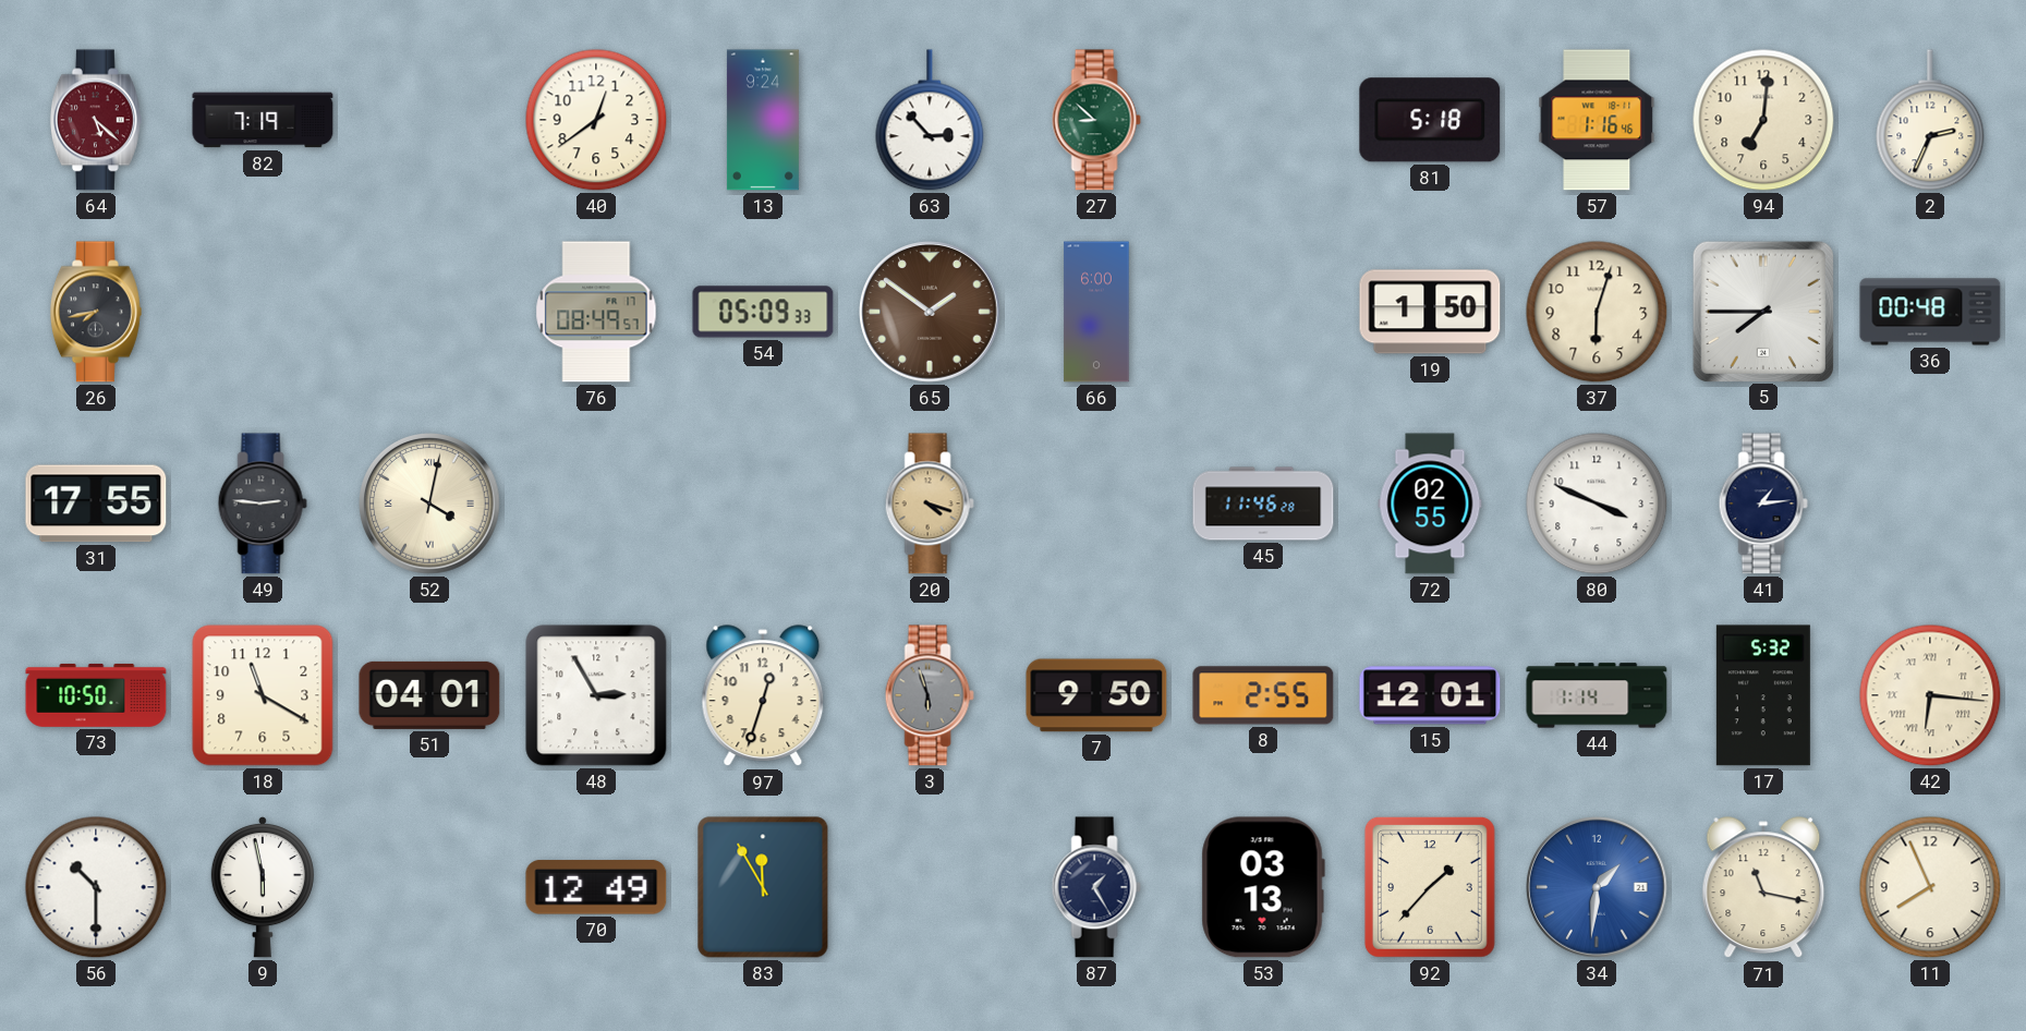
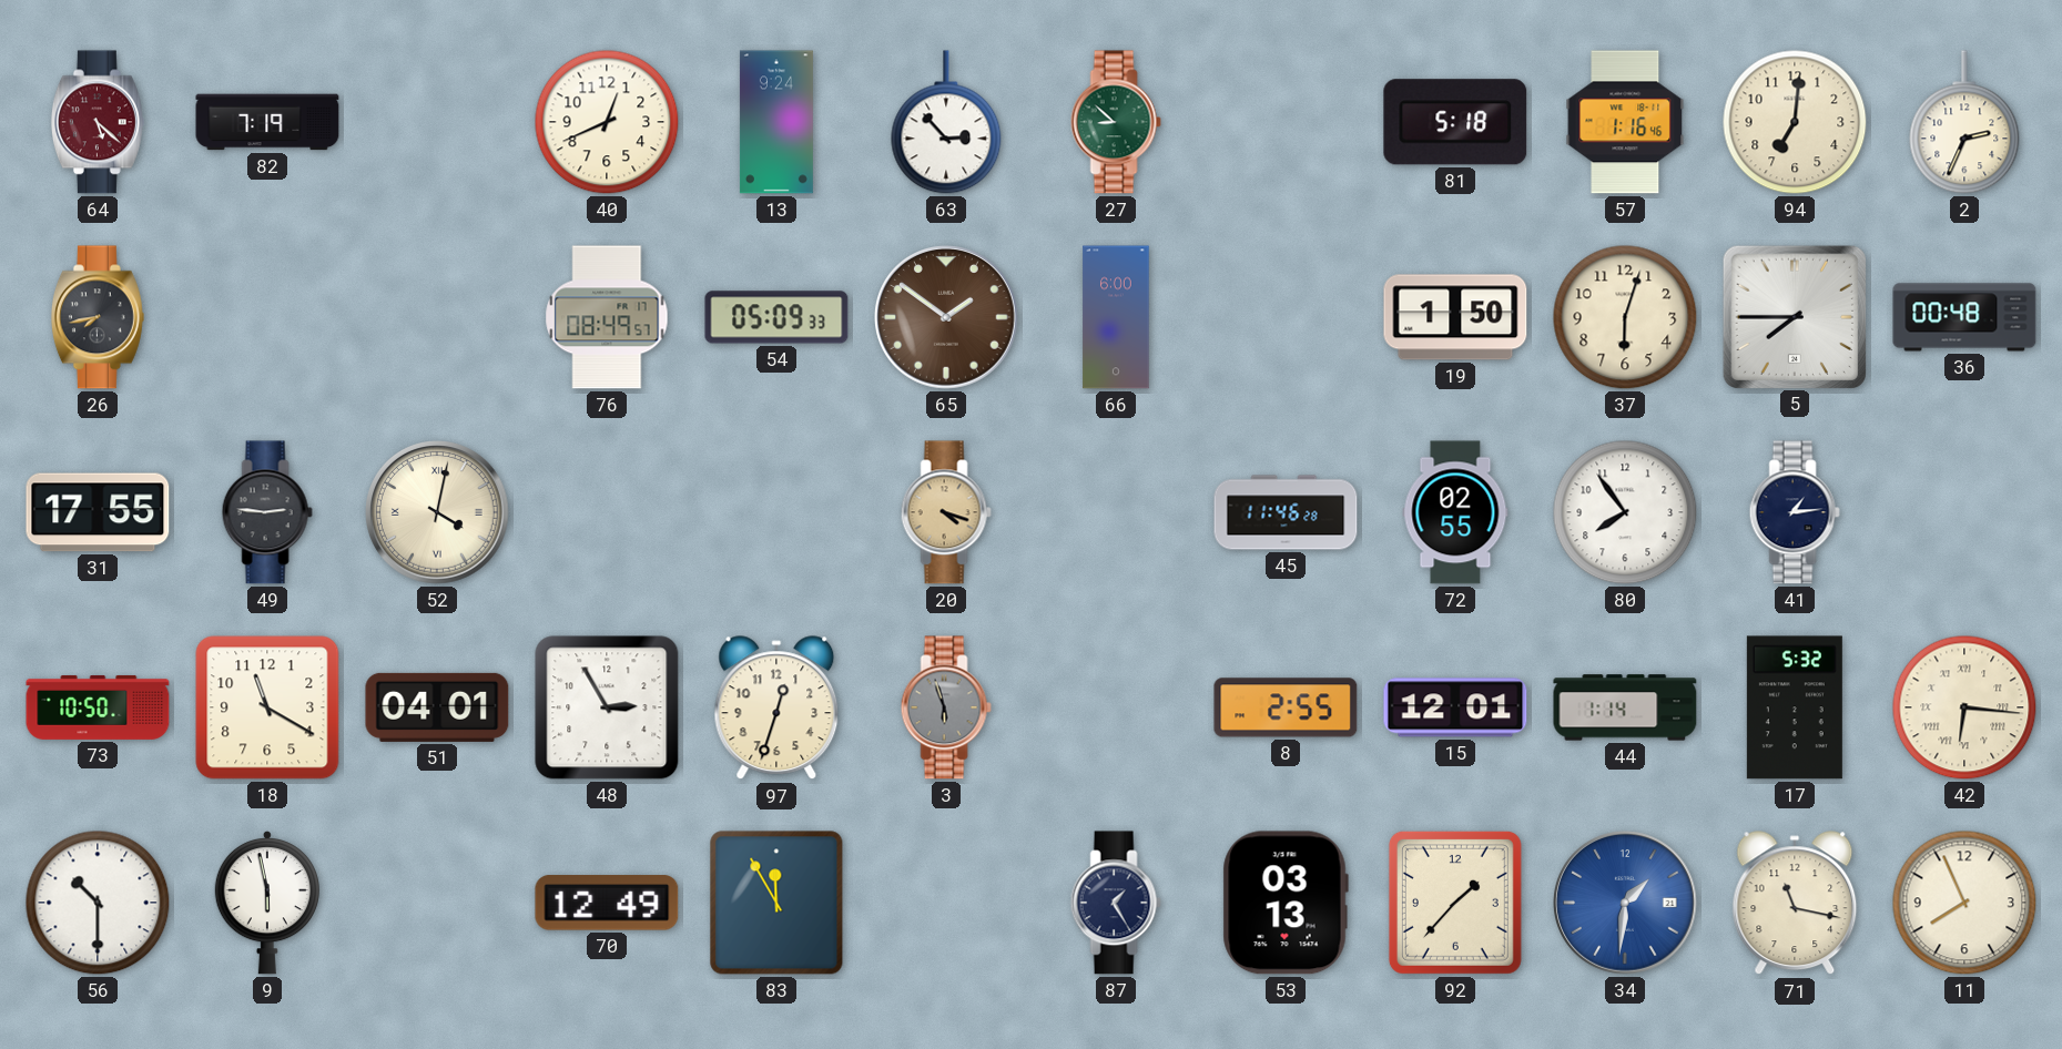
40: 12:39 -> 12:41
80: 3:49 -> 7:54
7: 9:50 -> none
